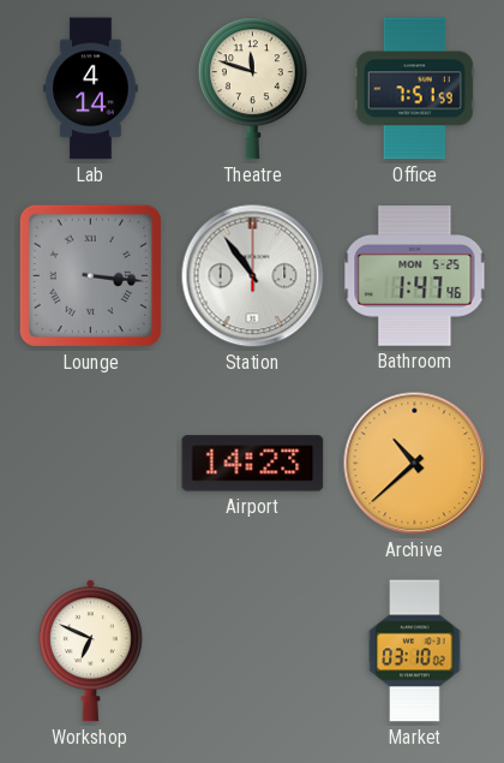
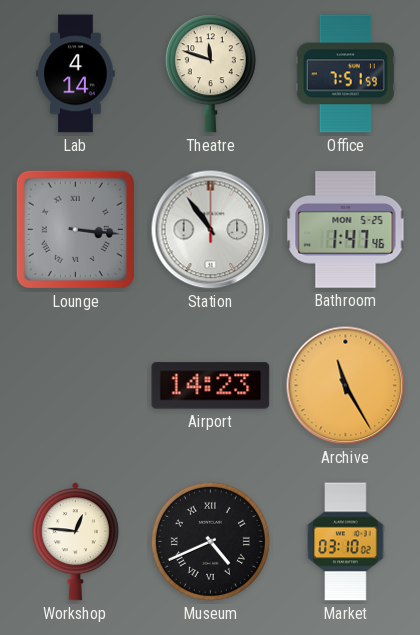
Archive: 10:38 -> 11:25
Workshop: 6:49 -> 12:46
Museum: none -> 4:41
